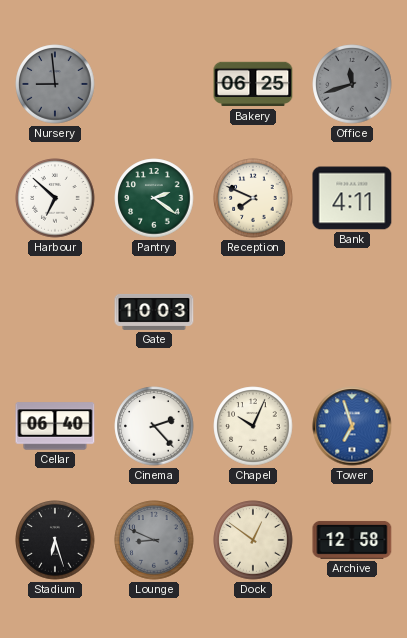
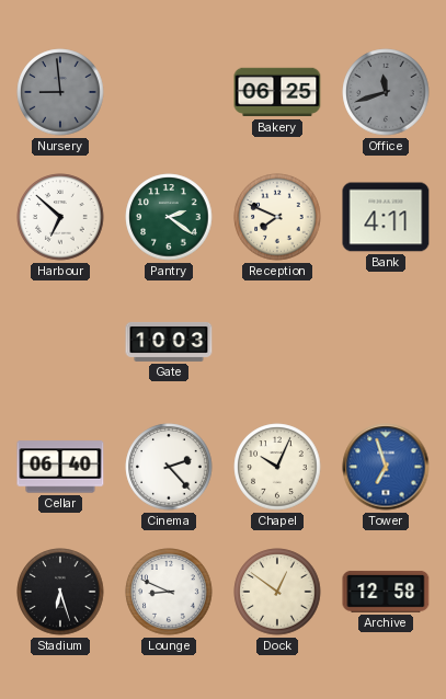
Lounge dial: grey -> white
